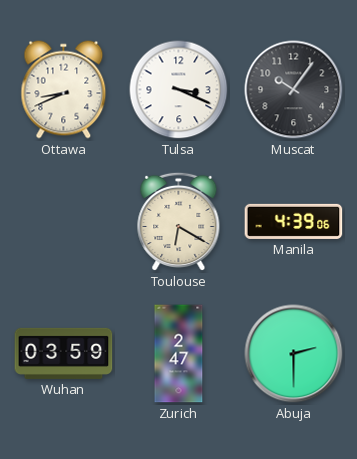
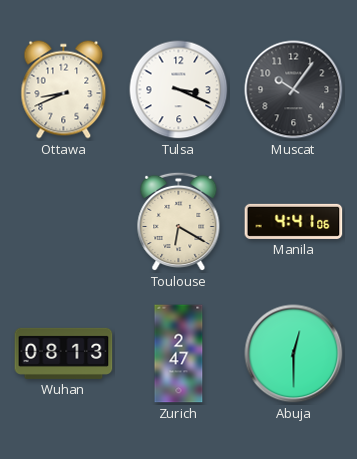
Manila: 4:39 -> 4:41
Wuhan: 03:59 -> 08:13
Abuja: 2:30 -> 12:30
